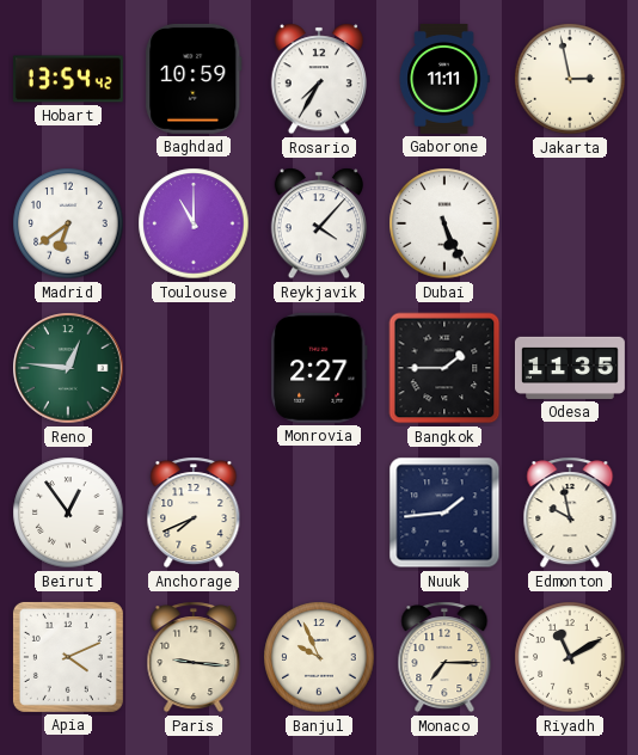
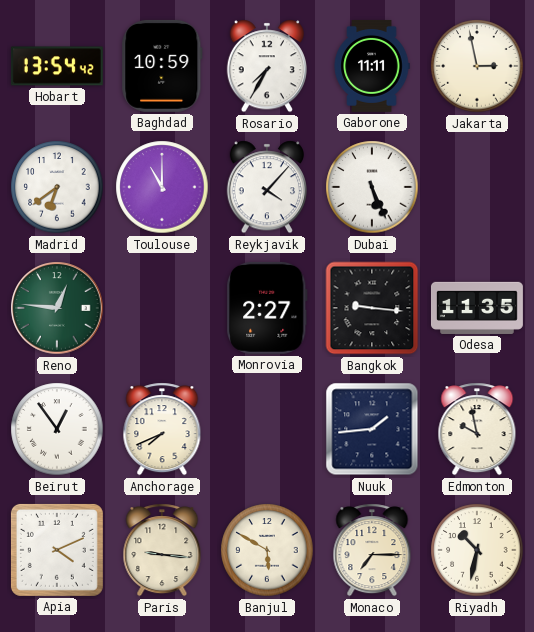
Bangkok: 1:45 -> 9:16
Banjul: 9:56 -> 5:50
Riyadh: 11:10 -> 10:32
